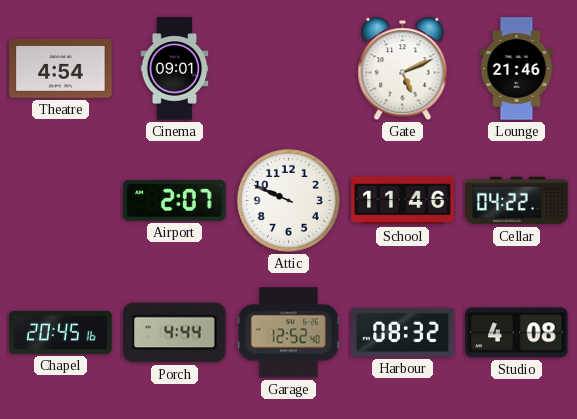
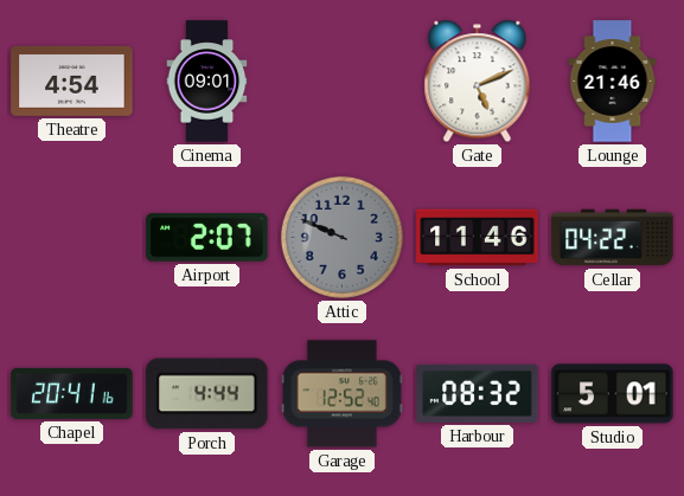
Attic dial: white -> grey
Chapel: 20:45 -> 20:41
Studio: 4:08 -> 5:01
